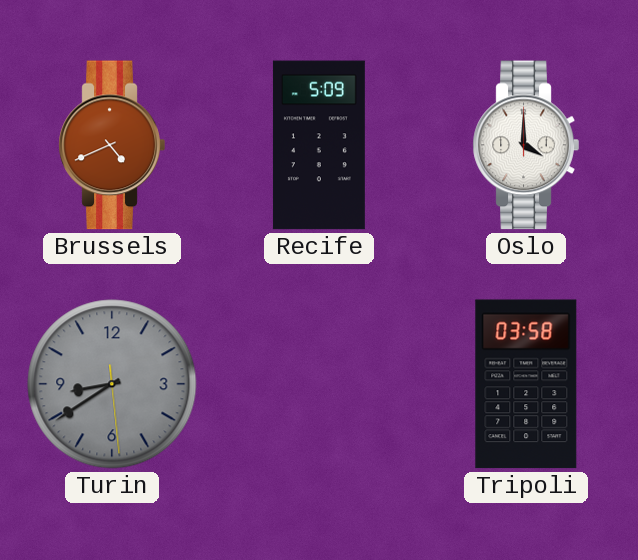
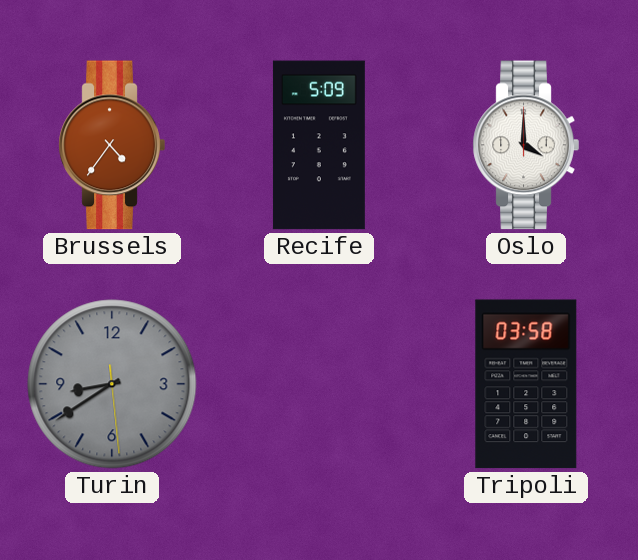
Brussels: 4:41 -> 4:36
